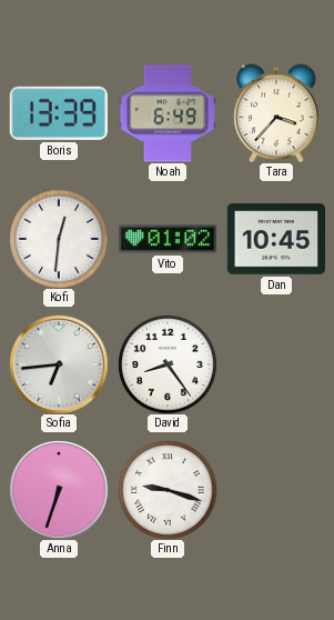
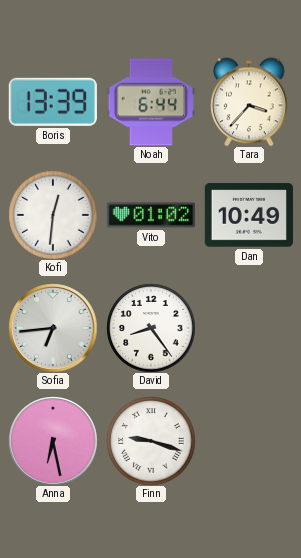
Noah: 6:49 -> 6:44
Dan: 10:45 -> 10:49
Anna: 6:33 -> 6:28
